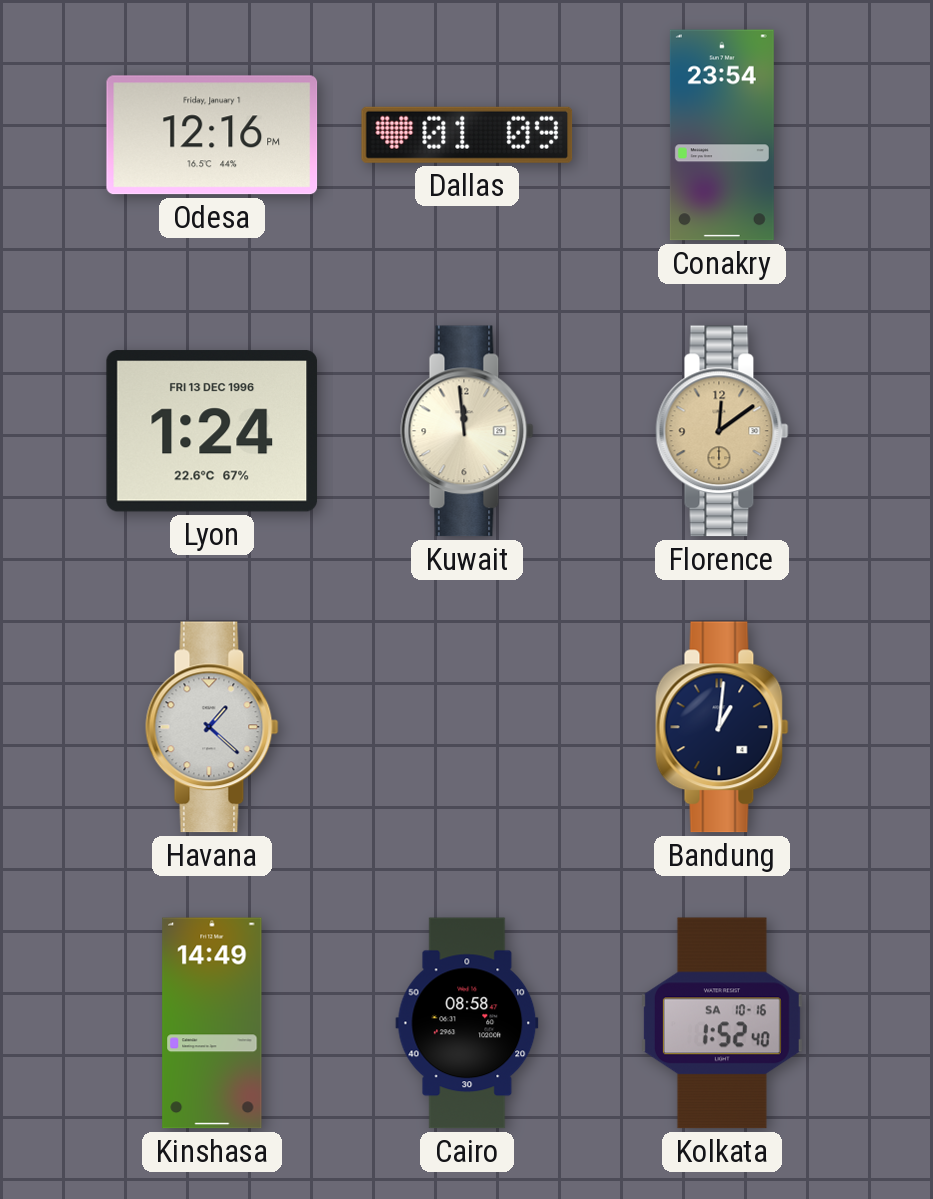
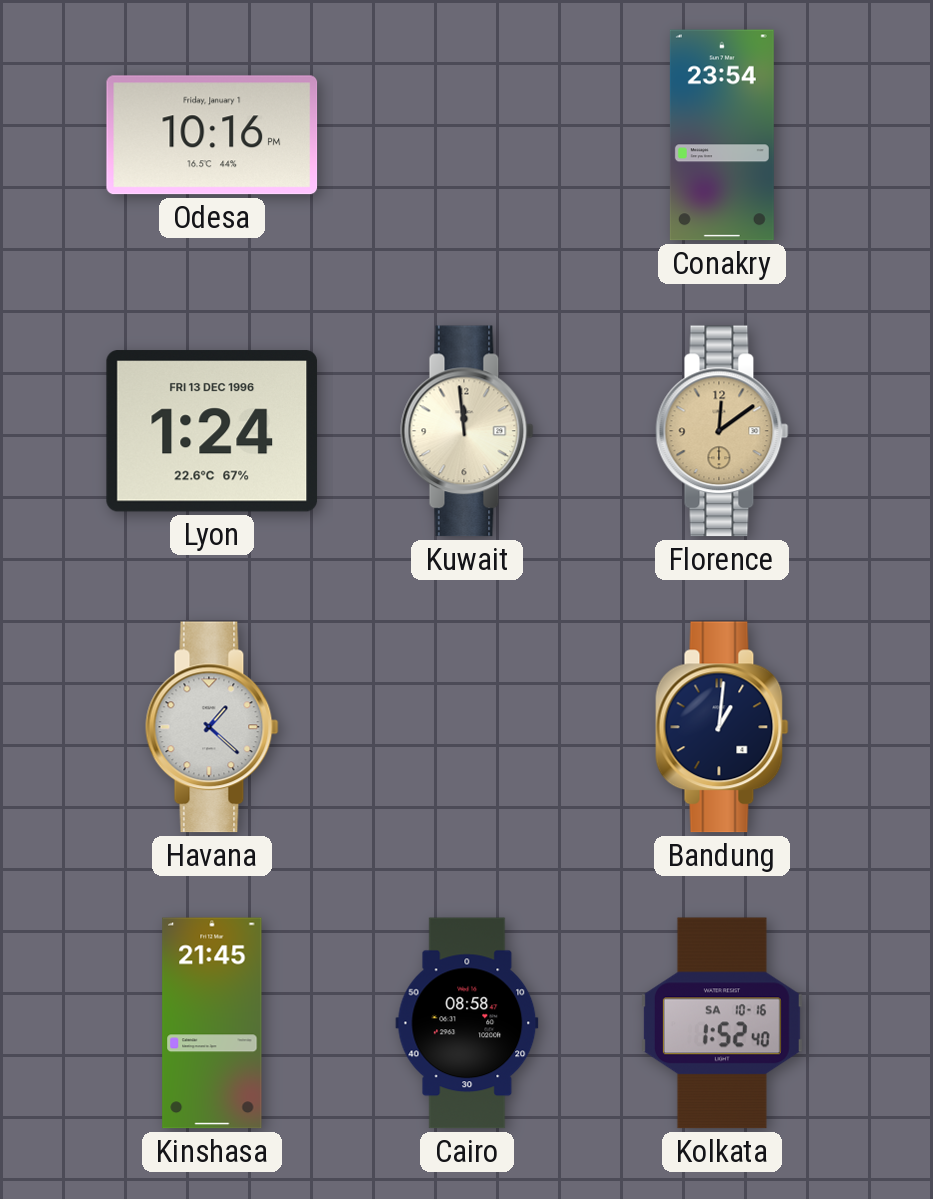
Odesa: 12:16 -> 10:16
Dallas: 01:09 -> none
Kinshasa: 14:49 -> 21:45
